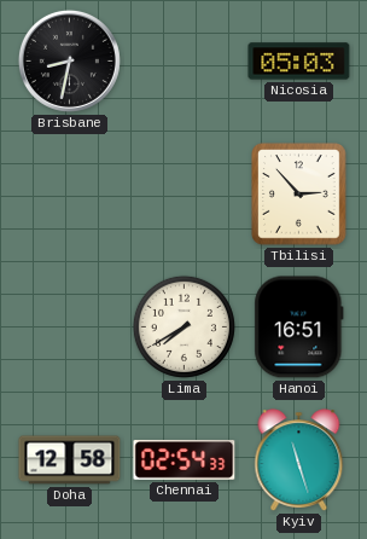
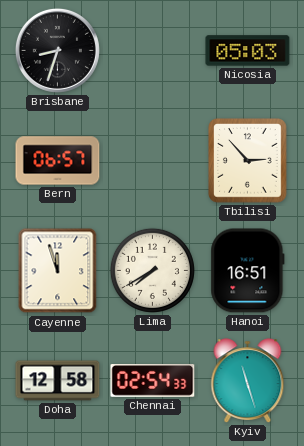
Brisbane: 8:32 -> 8:33
Bern: none -> 06:57
Cayenne: none -> 11:57
